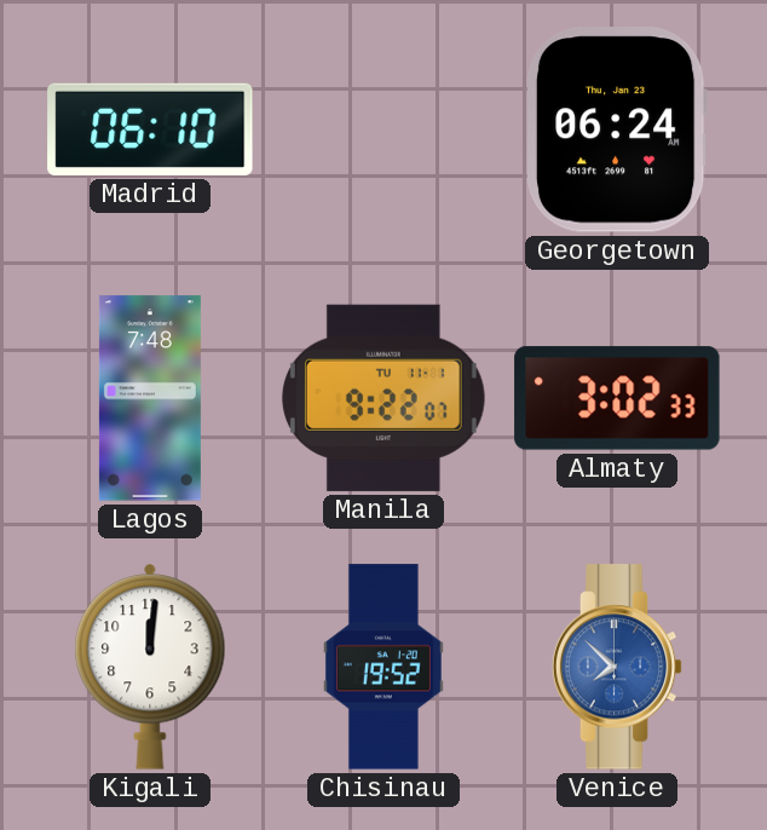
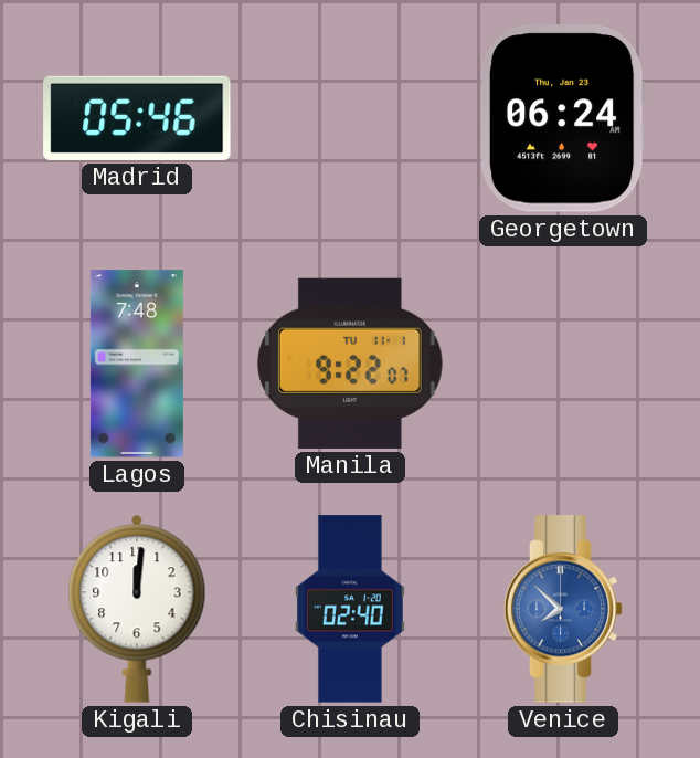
Madrid: 06:10 -> 05:46
Almaty: 3:02 -> none
Chisinau: 19:52 -> 02:40
